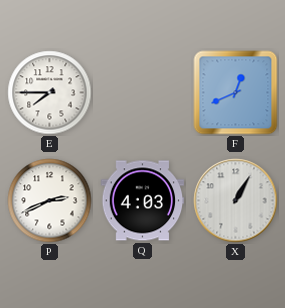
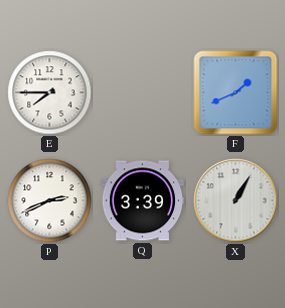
F: 12:41 -> 1:41
Q: 4:03 -> 3:39
